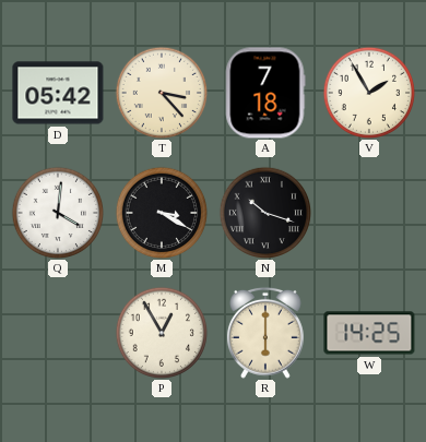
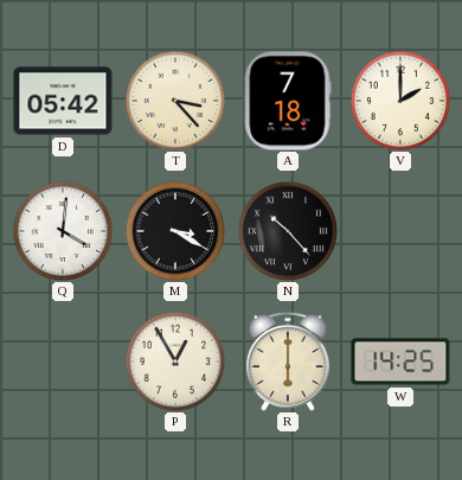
V: 1:55 -> 2:00
N: 10:18 -> 10:23
